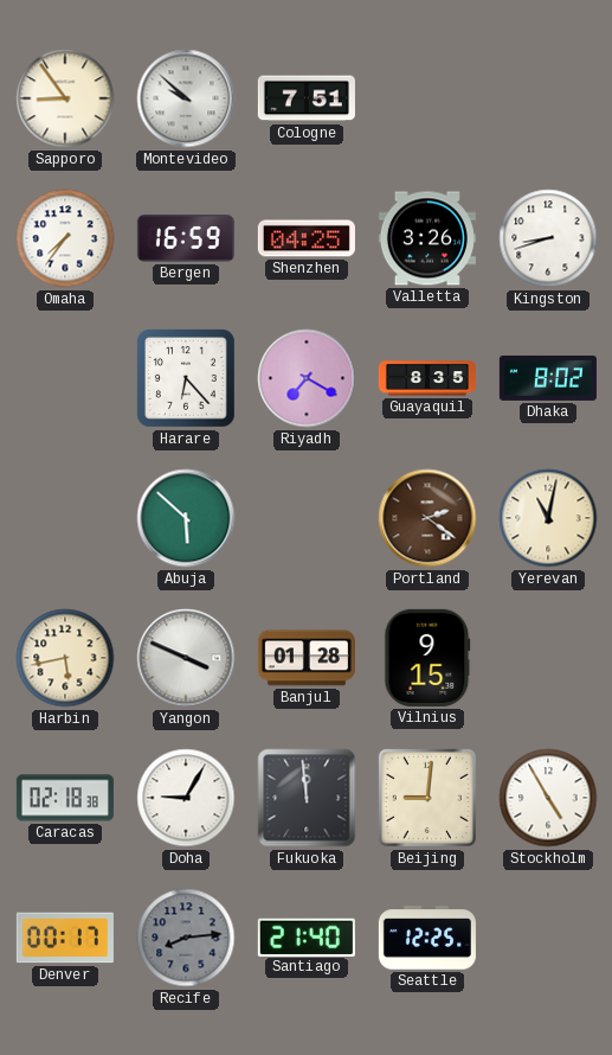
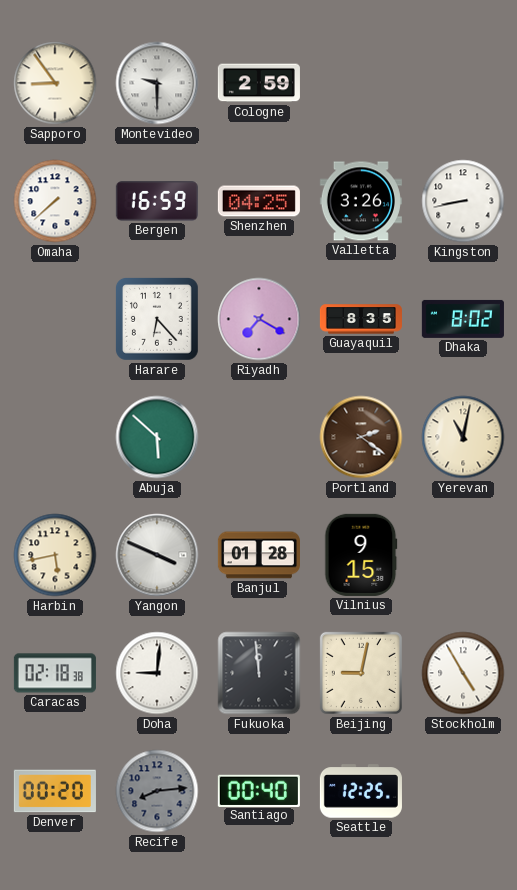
Montevideo: 9:52 -> 9:30
Cologne: 7:51 -> 2:59
Omaha: 7:36 -> 7:38
Kingston: 8:42 -> 8:43
Doha: 9:05 -> 9:01
Beijing: 9:01 -> 9:02
Denver: 00:17 -> 00:20
Santiago: 21:40 -> 00:40
